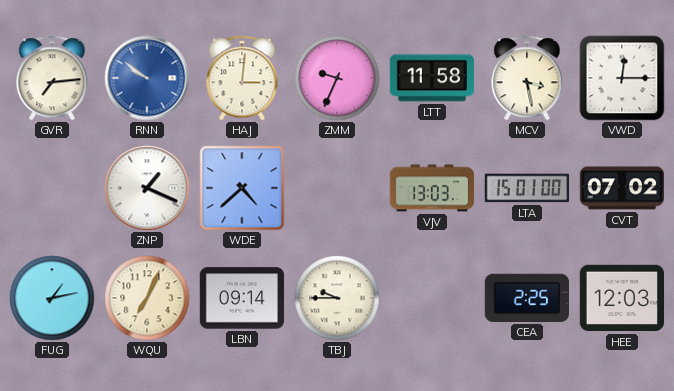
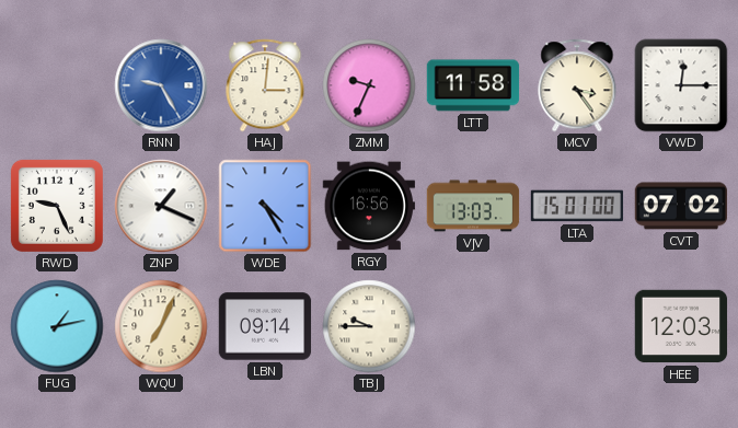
GVR: 7:14 -> none
RNN: 9:51 -> 9:25
MCV: 3:28 -> 3:24
RWD: none -> 9:26
WDE: 4:38 -> 4:25
RGY: none -> 16:56
CEA: 2:25 -> none
